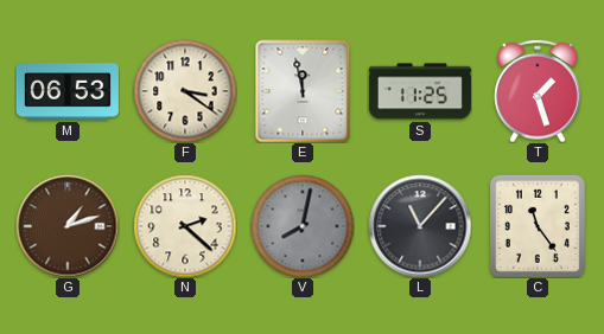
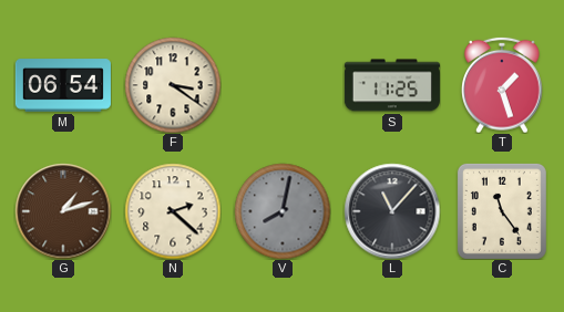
M: 06:53 -> 06:54
E: 11:58 -> none
